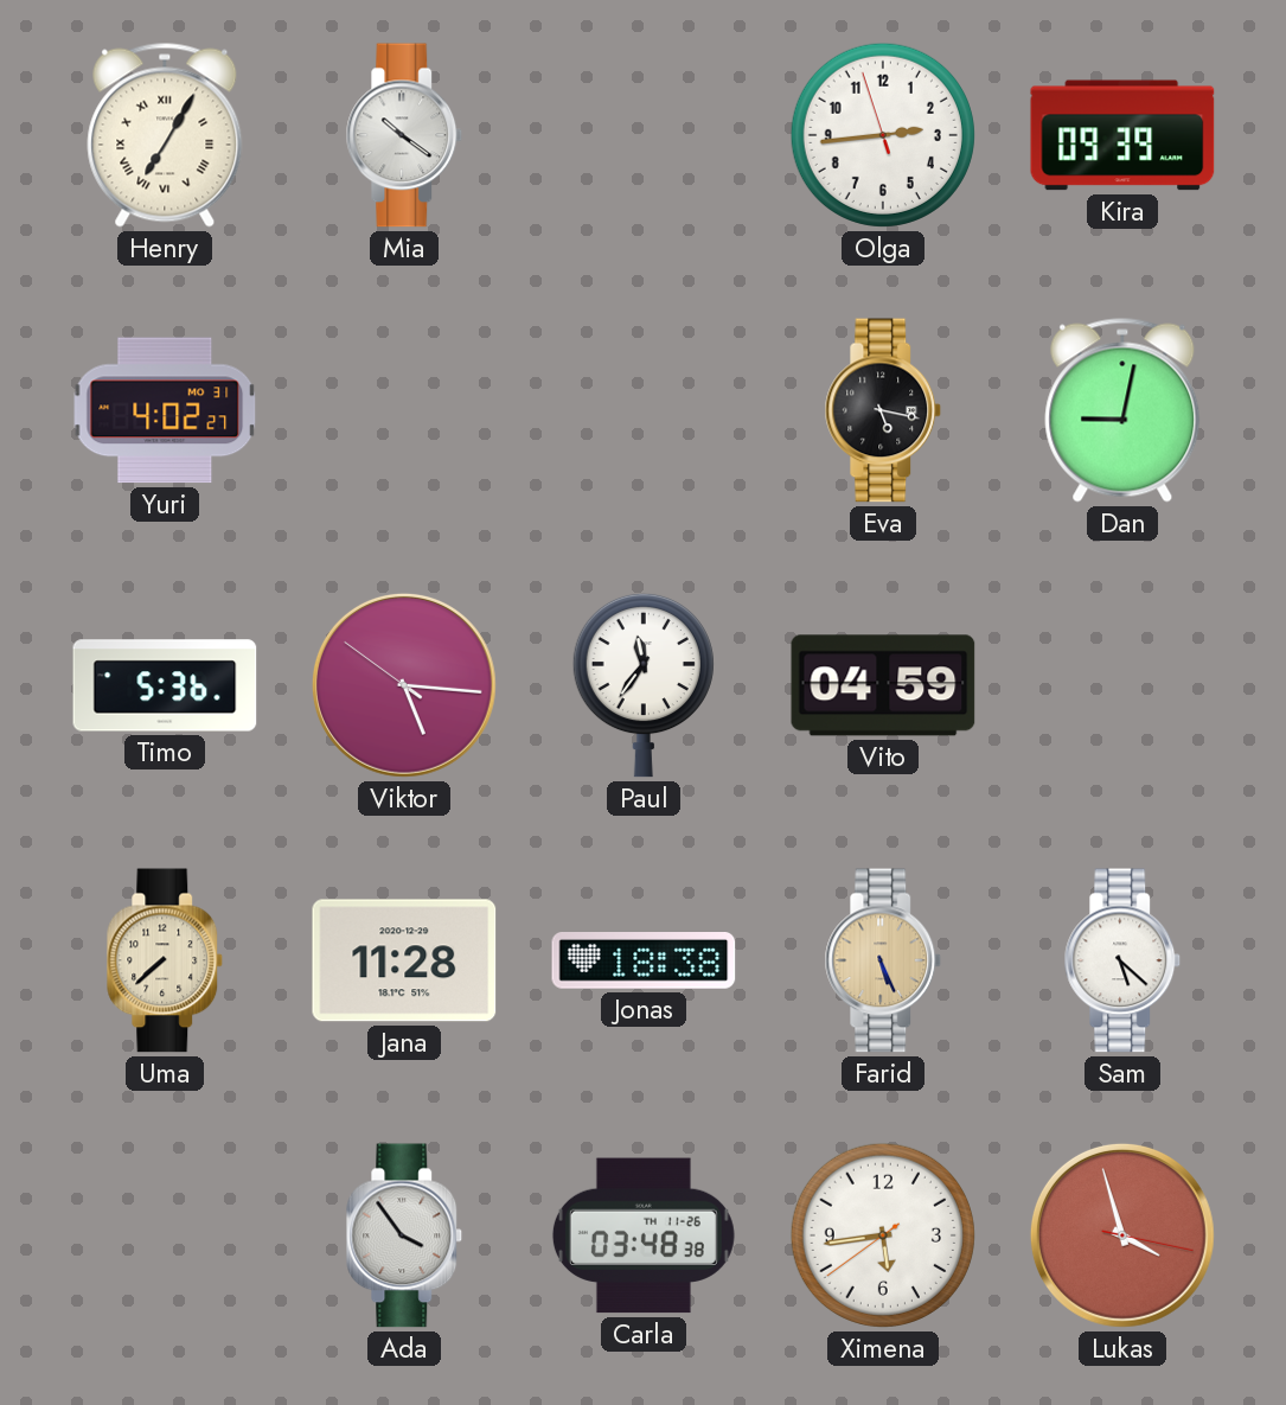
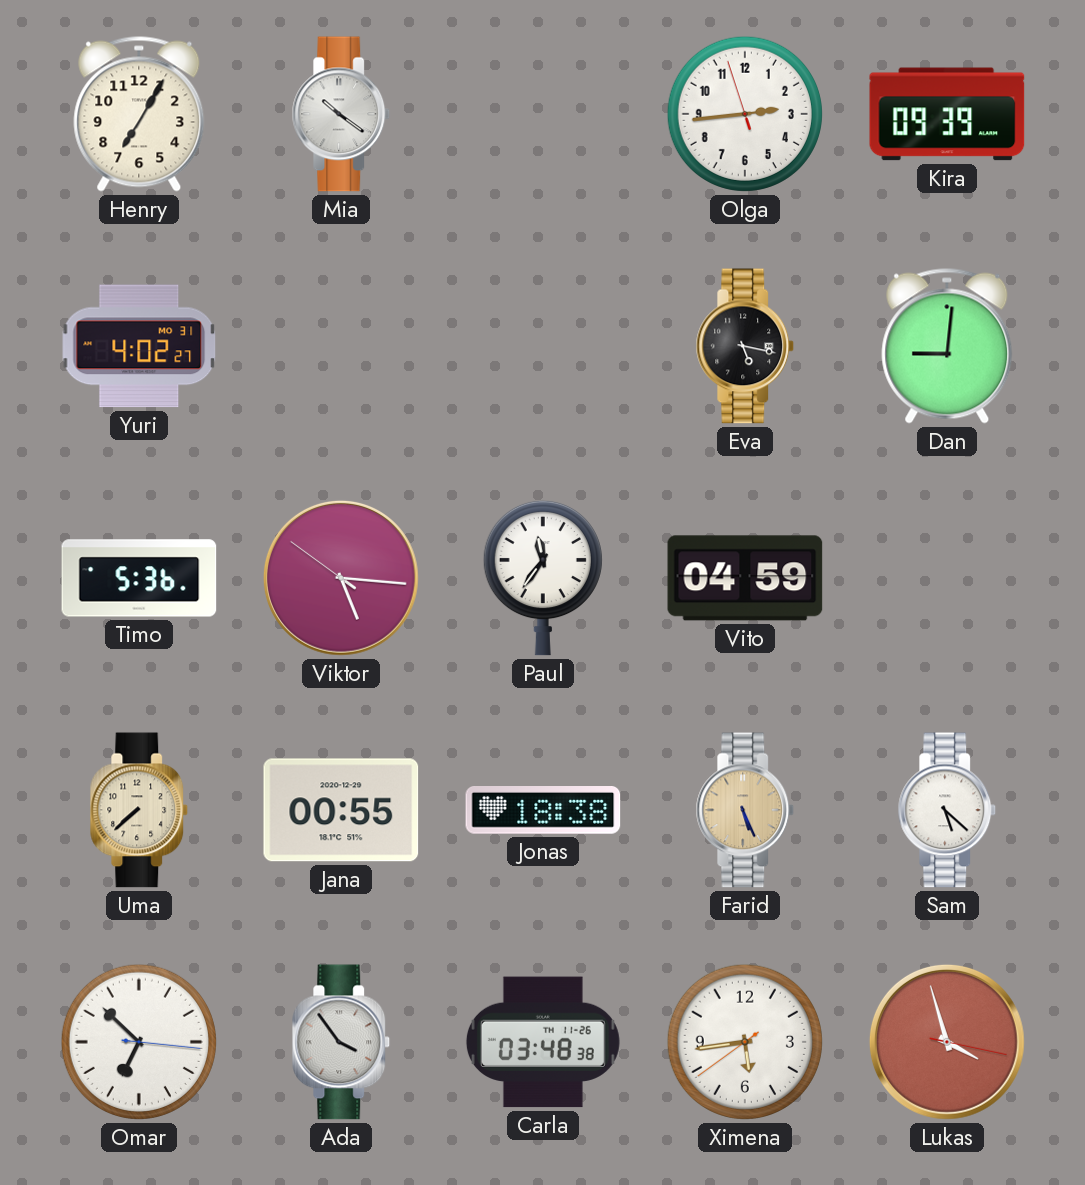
Henry numerals: Roman -> Arabic
Dan: 9:02 -> 9:01
Jana: 11:28 -> 00:55
Omar: none -> 6:52
